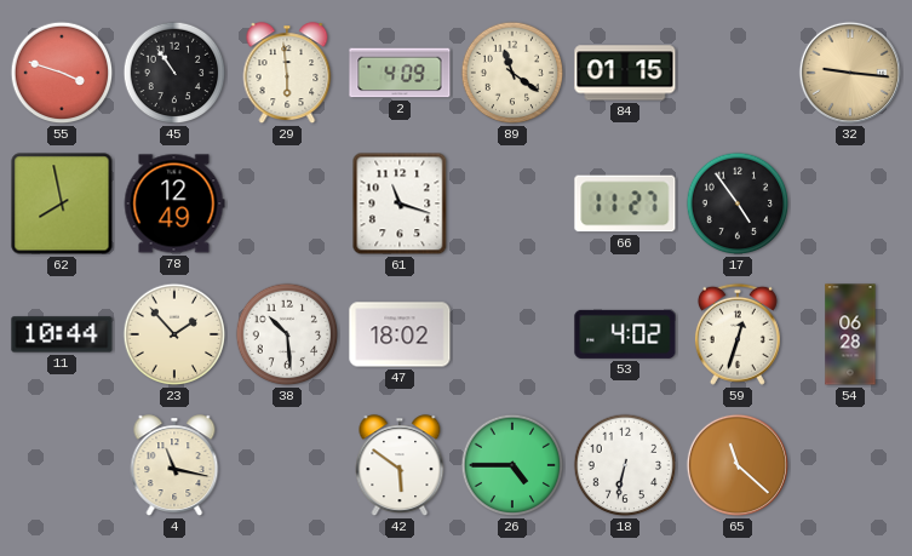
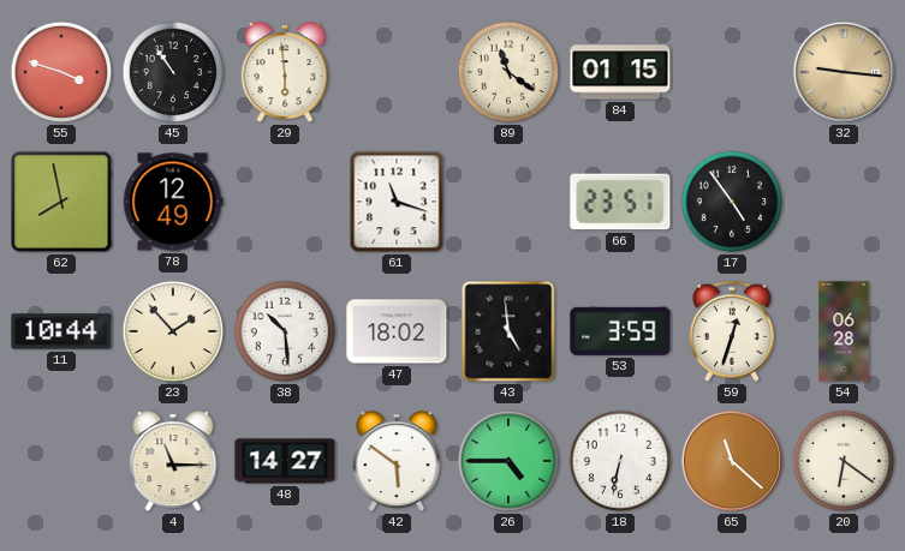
2: 4:09 -> none
66: 11:27 -> 23:51
43: none -> 4:59
53: 4:02 -> 3:59
4: 11:17 -> 11:15
48: none -> 14:27
20: none -> 6:21
